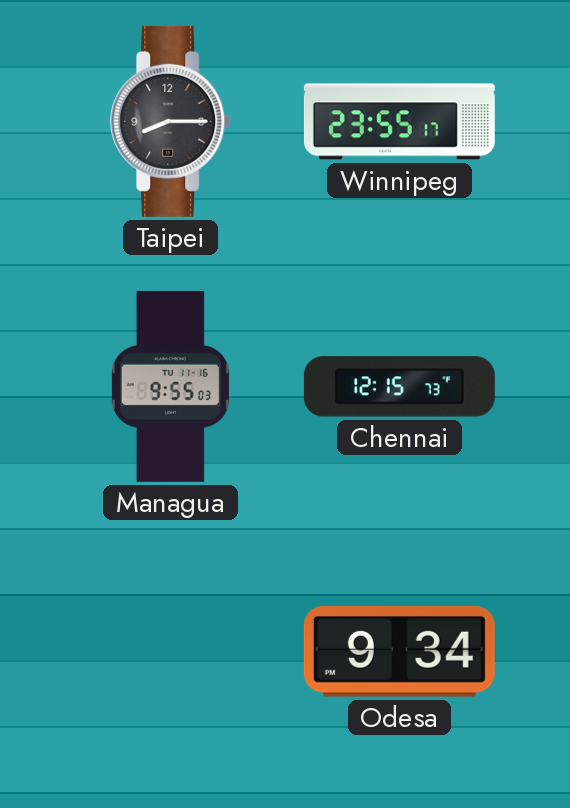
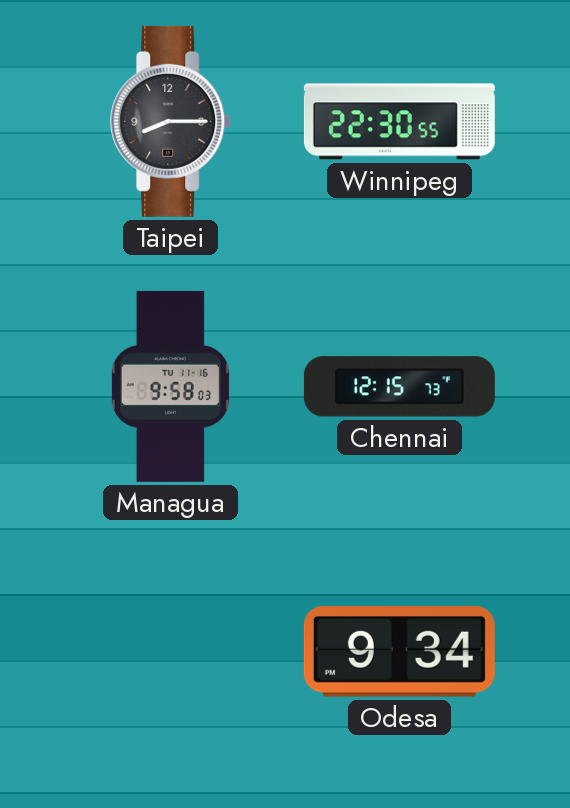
Winnipeg: 23:55 -> 22:30
Managua: 9:55 -> 9:58
